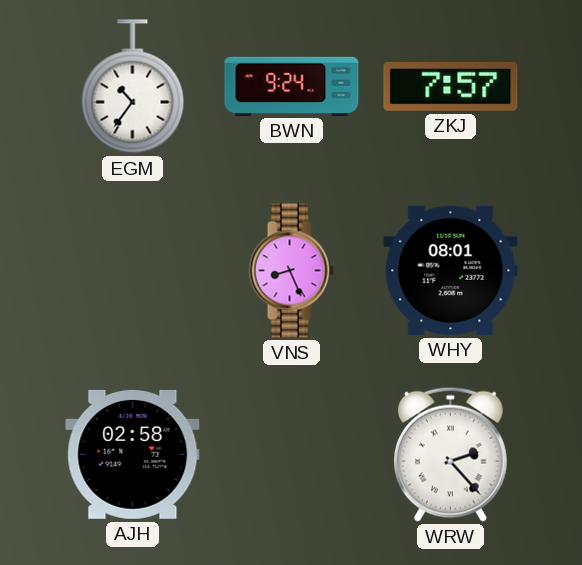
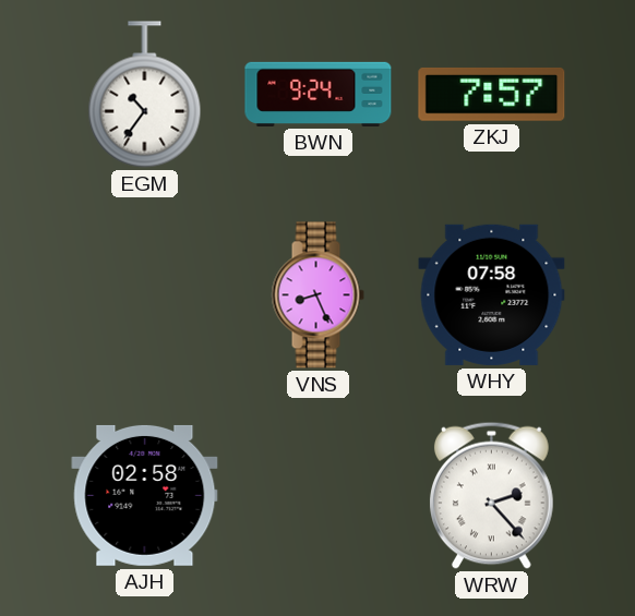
WHY: 08:01 -> 07:58
